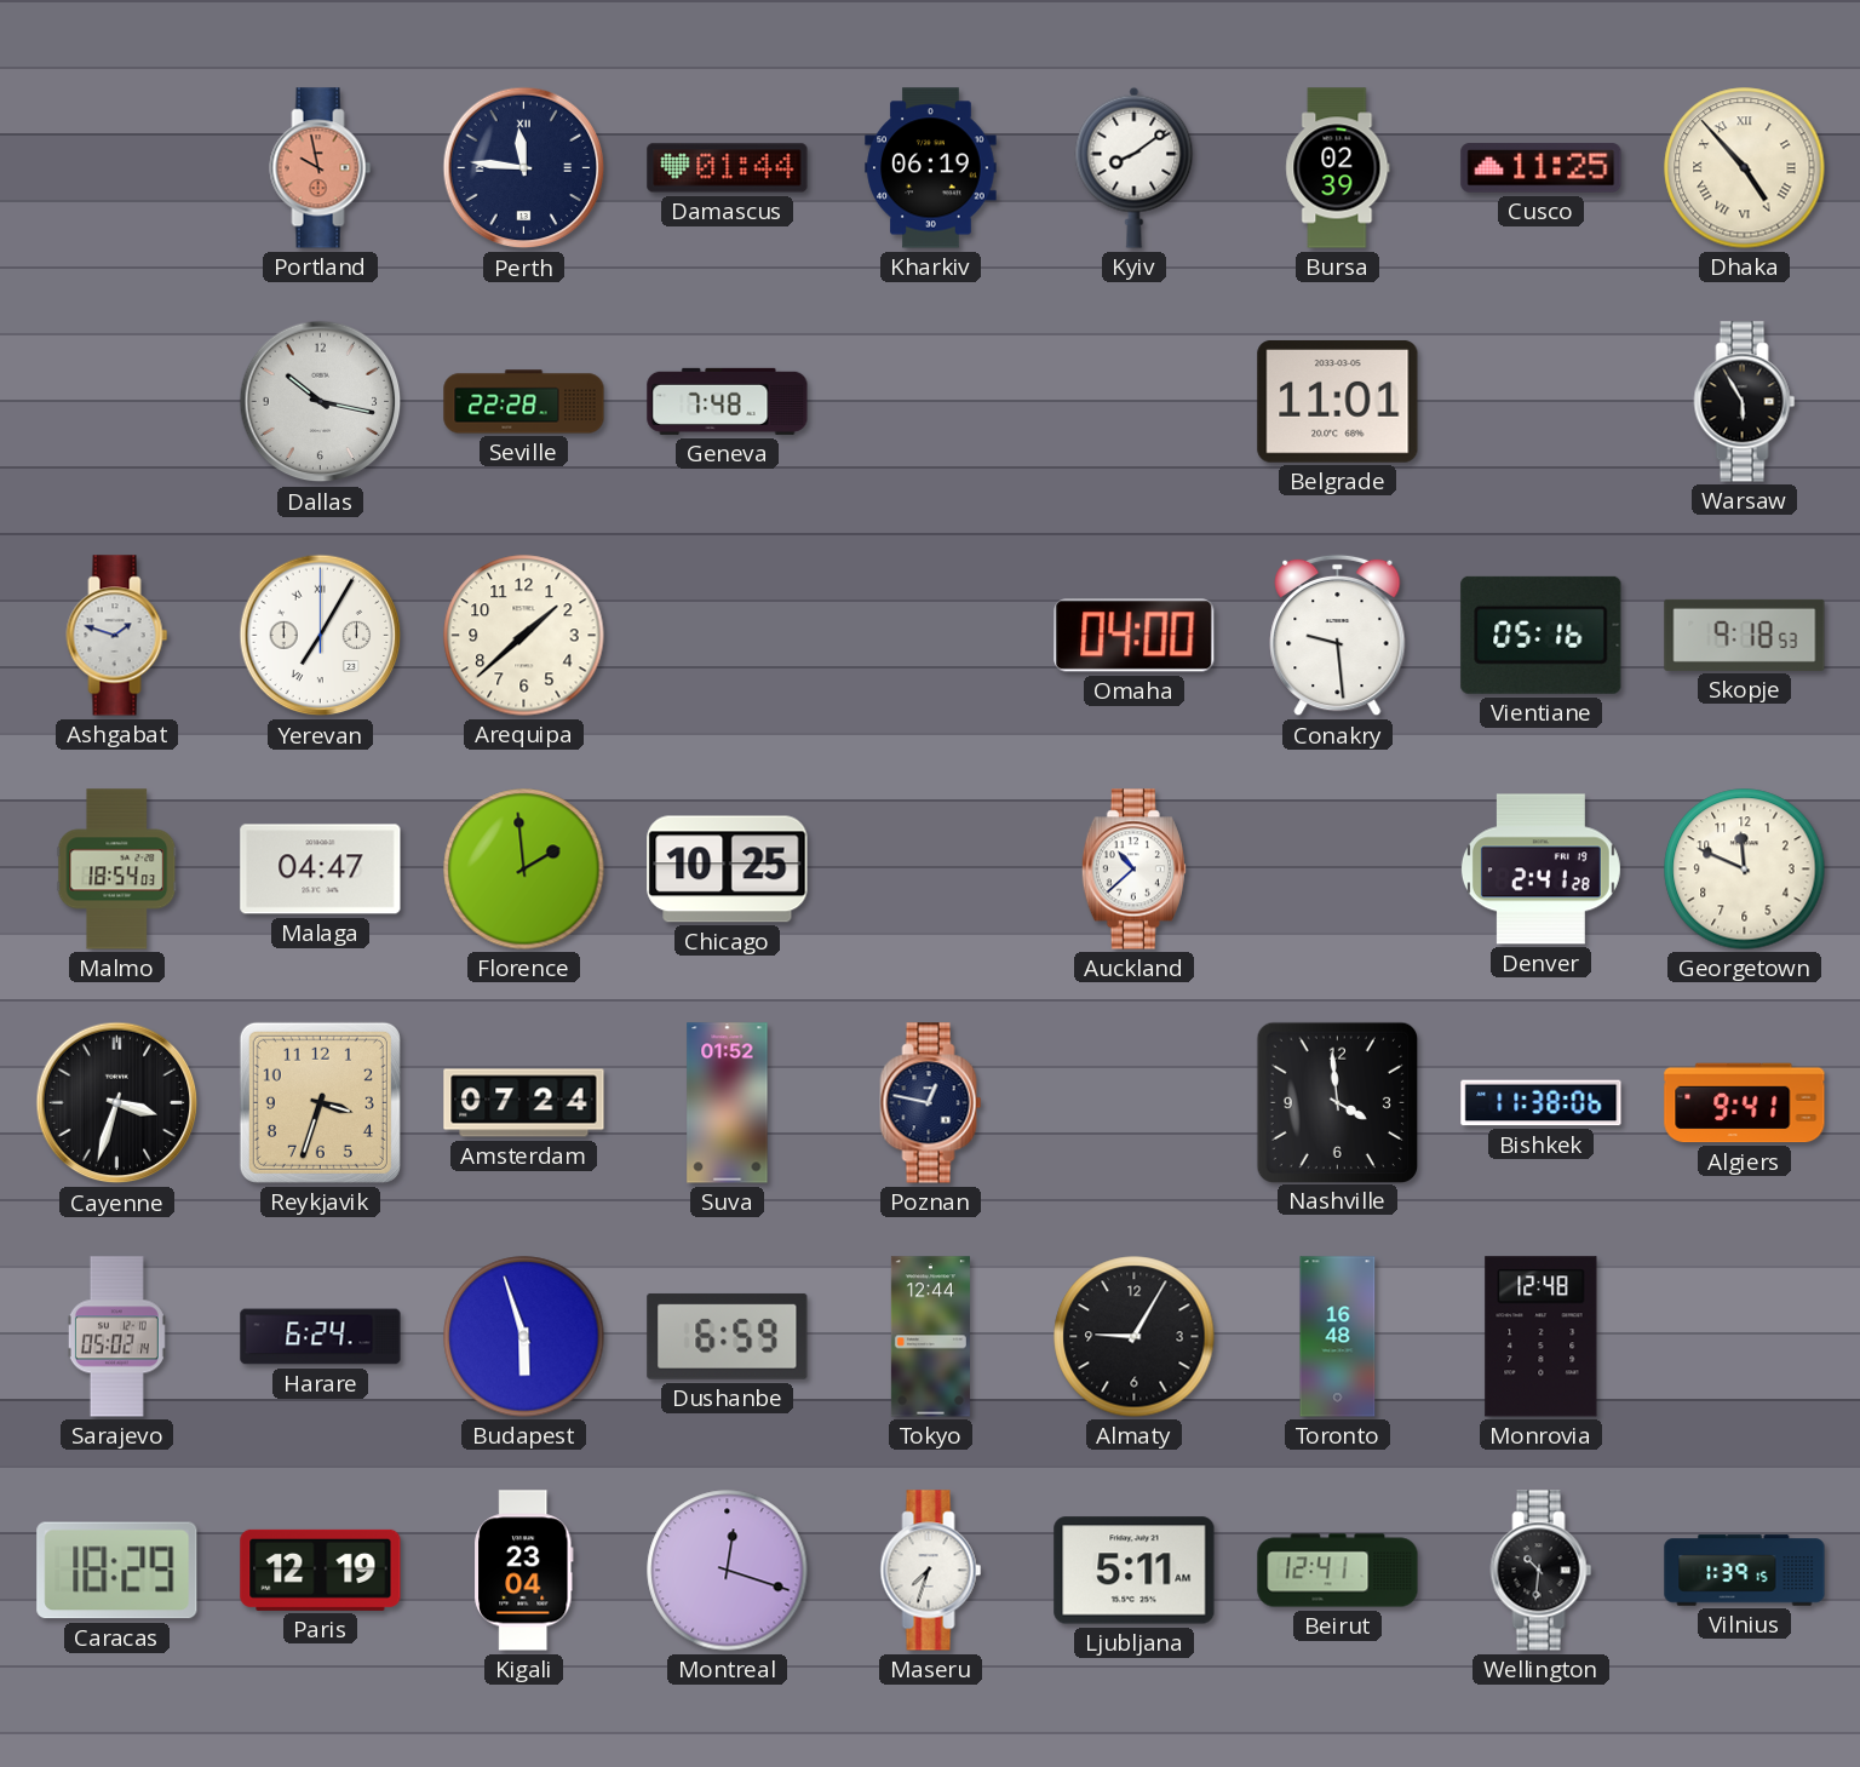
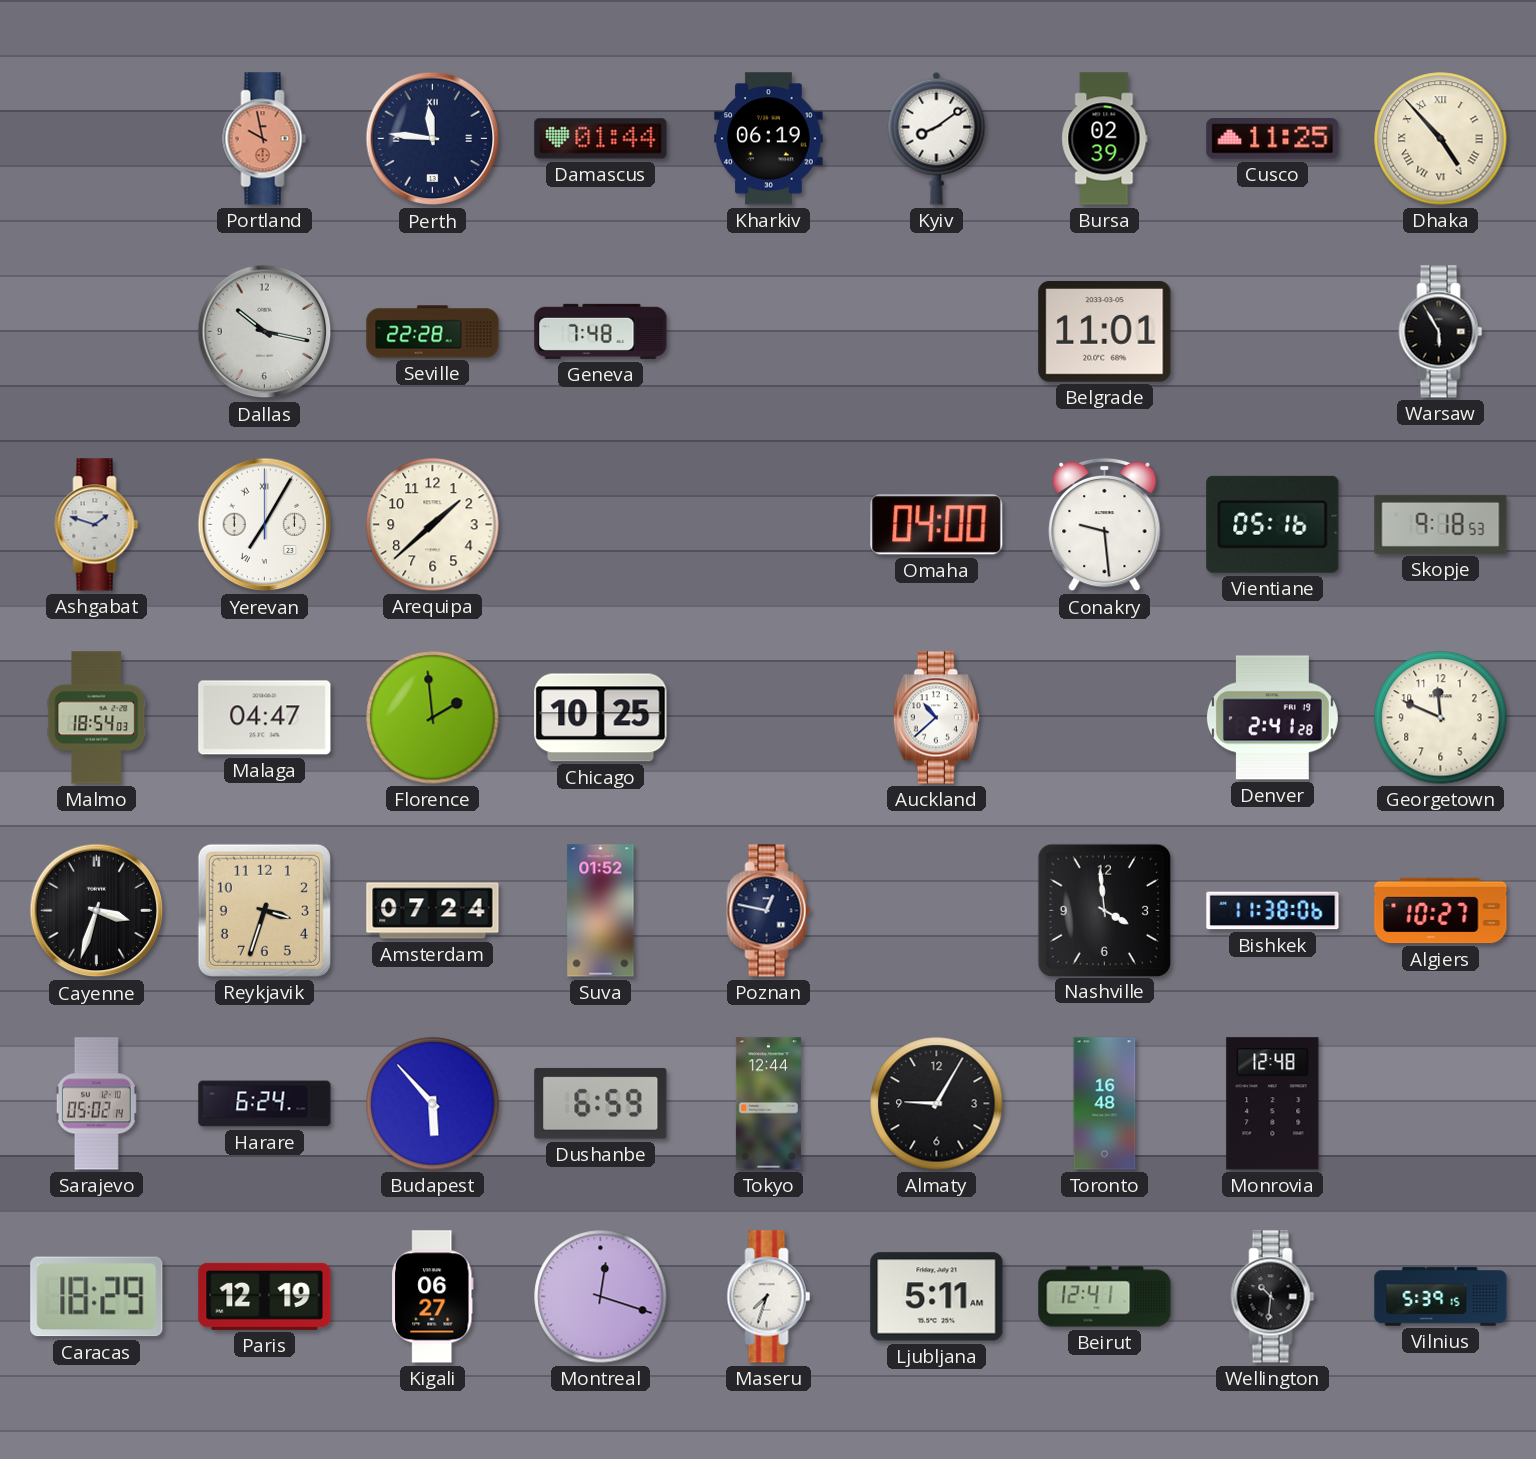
Algiers: 9:41 -> 10:27
Budapest: 5:57 -> 5:53
Kigali: 23:04 -> 06:27
Vilnius: 1:39 -> 5:39
